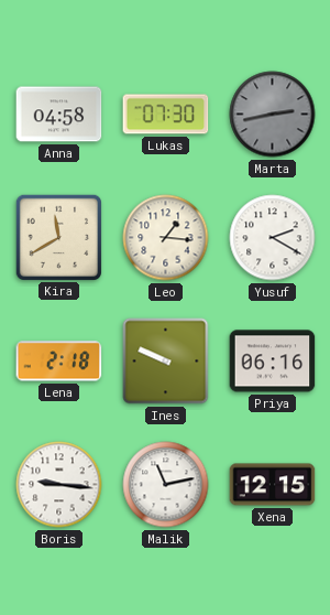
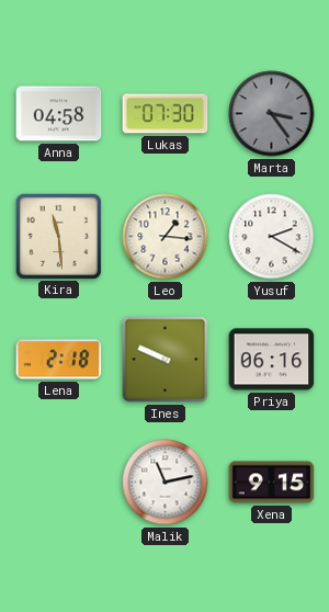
Marta: 2:43 -> 3:24
Kira: 11:40 -> 11:29
Boris: 9:16 -> none
Xena: 12:15 -> 9:15
